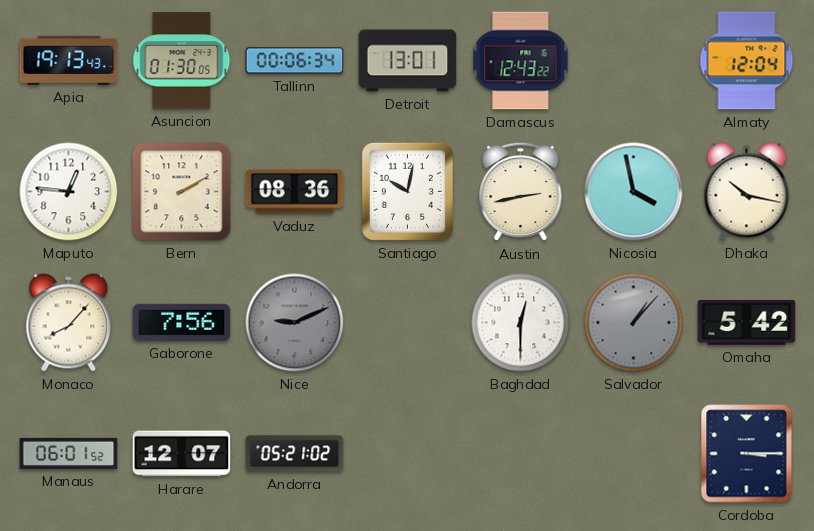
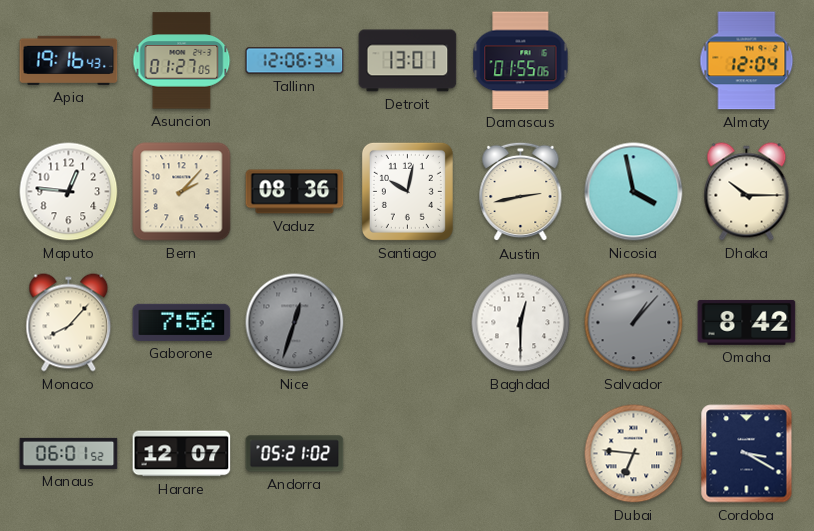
Apia: 19:13 -> 19:16
Asuncion: 01:30 -> 01:27
Tallinn: 00:06 -> 12:06
Damascus: 12:43 -> 01:55
Bern: 2:10 -> 2:07
Dhaka: 10:17 -> 10:15
Nice: 9:11 -> 12:33
Omaha: 5:42 -> 8:42
Dubai: none -> 6:46
Cordoba: 3:15 -> 3:20
